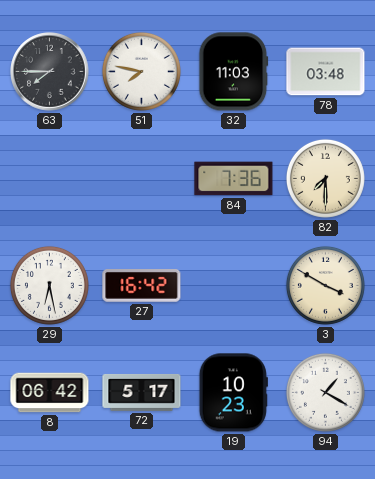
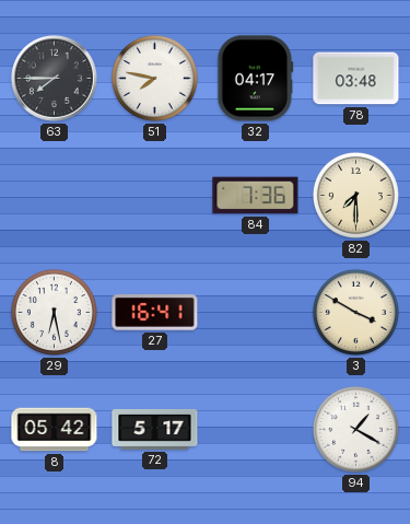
32: 11:03 -> 04:17
27: 16:42 -> 16:41
8: 06:42 -> 05:42
19: 10:23 -> none
